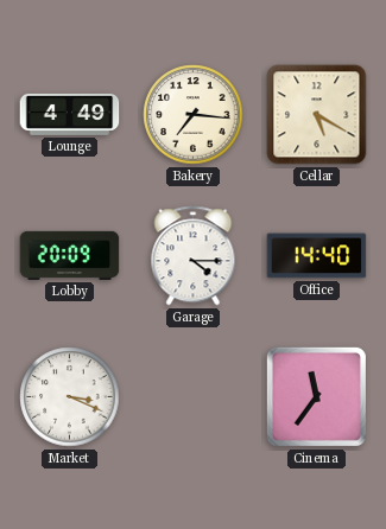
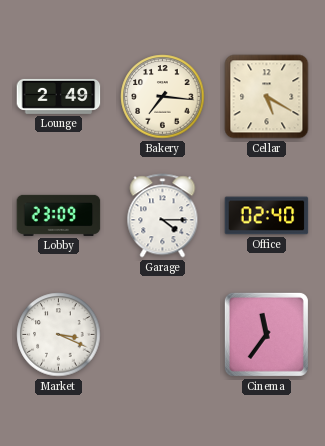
Lounge: 4:49 -> 2:49
Lobby: 20:09 -> 23:09
Office: 14:40 -> 02:40
